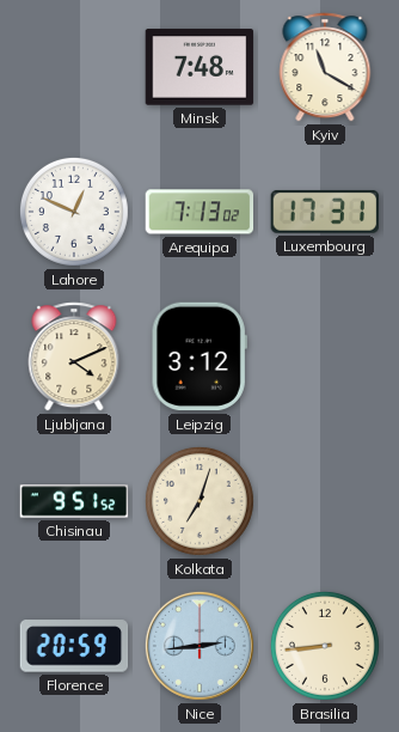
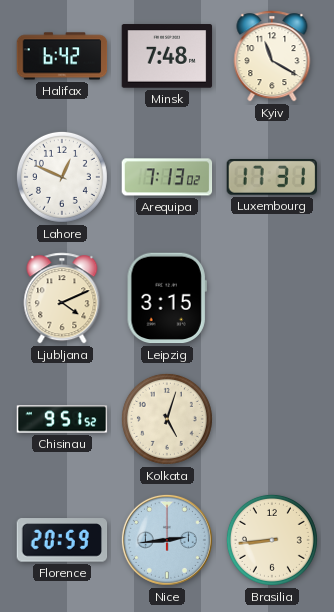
Halifax: none -> 6:42
Leipzig: 3:12 -> 3:15
Kolkata: 7:03 -> 5:03
